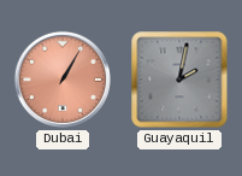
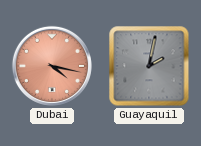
Dubai: 1:05 -> 4:17
